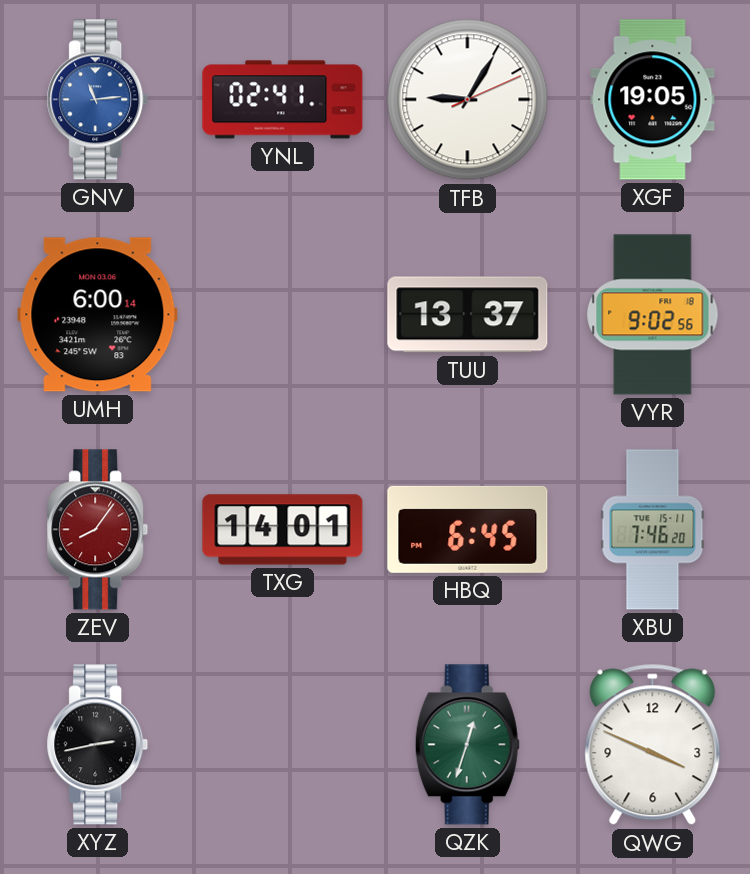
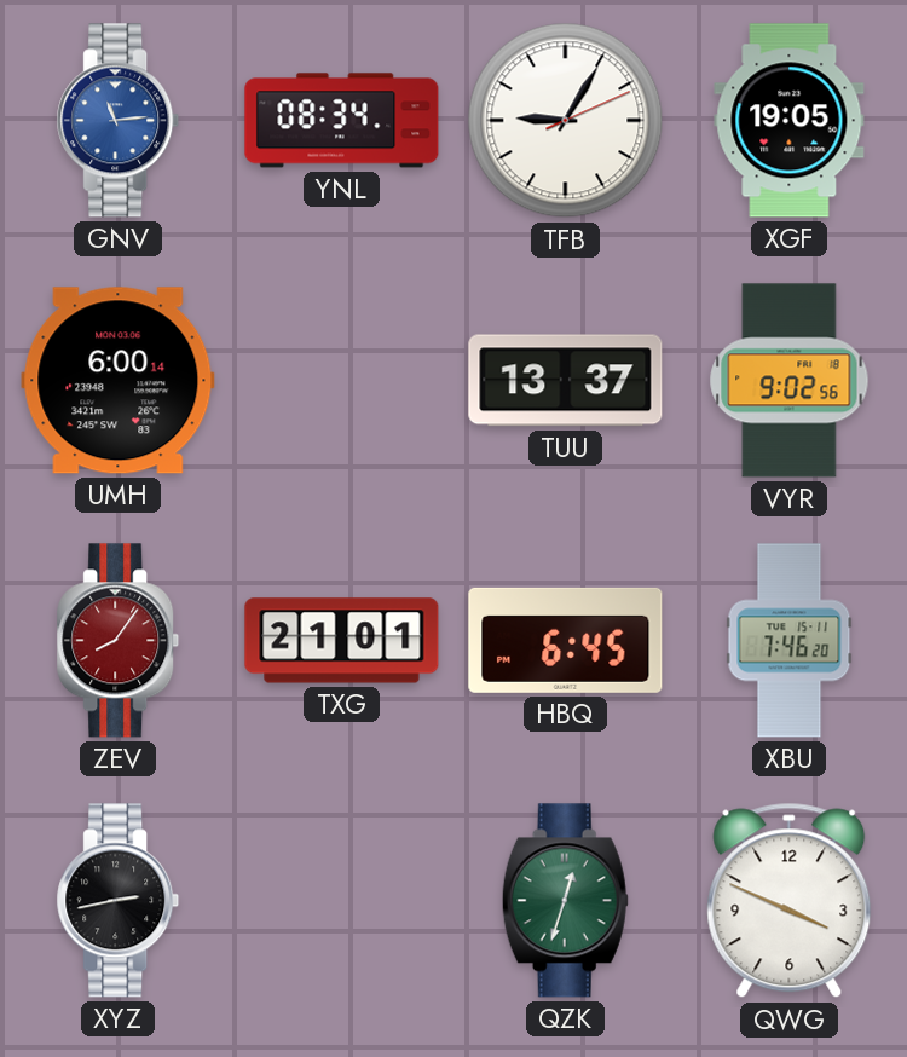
YNL: 02:41 -> 08:34
TXG: 14:01 -> 21:01
